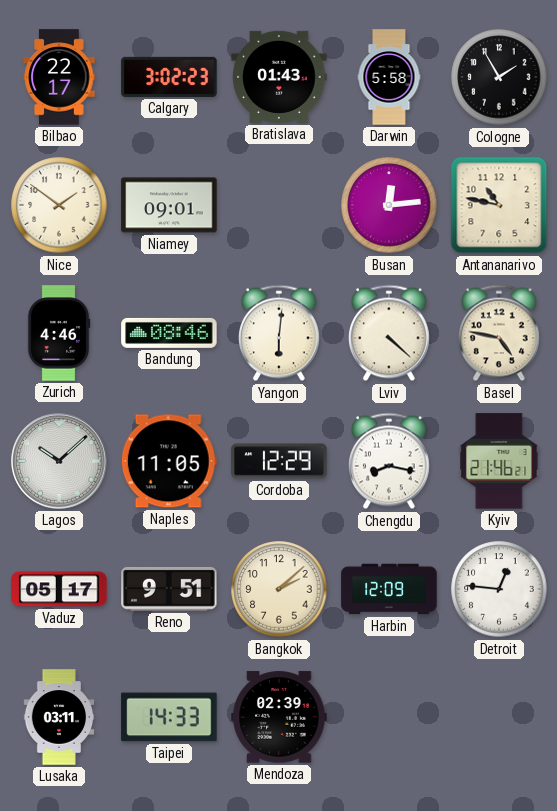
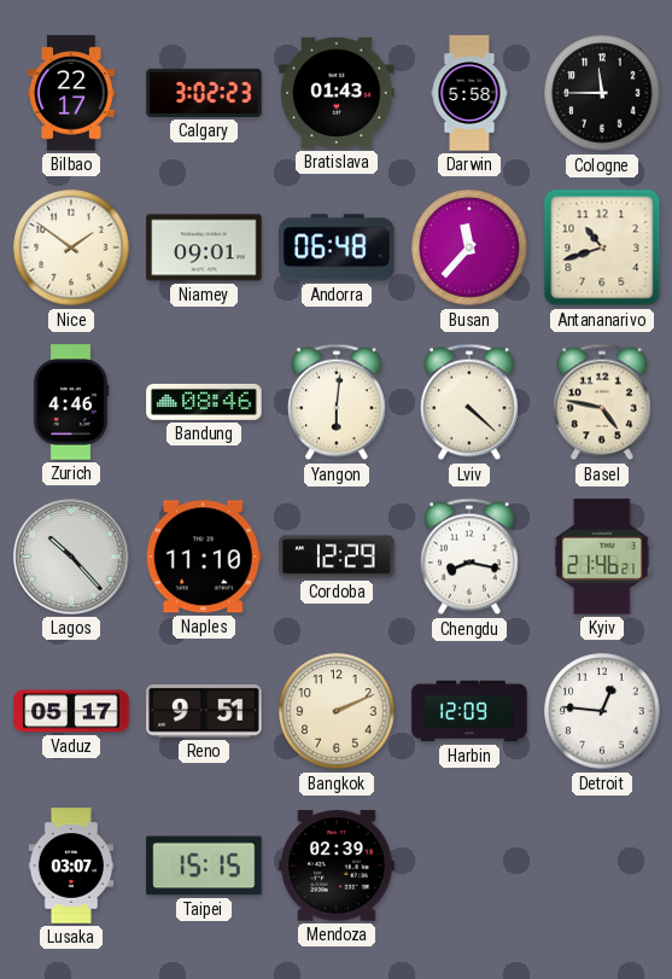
Cologne: 1:55 -> 11:45
Andorra: none -> 06:48
Busan: 12:14 -> 11:37
Antananarivo: 10:47 -> 10:42
Lagos: 10:08 -> 10:23
Naples: 11:05 -> 11:10
Bangkok: 2:08 -> 2:11
Lusaka: 03:11 -> 03:07
Taipei: 14:33 -> 15:15
